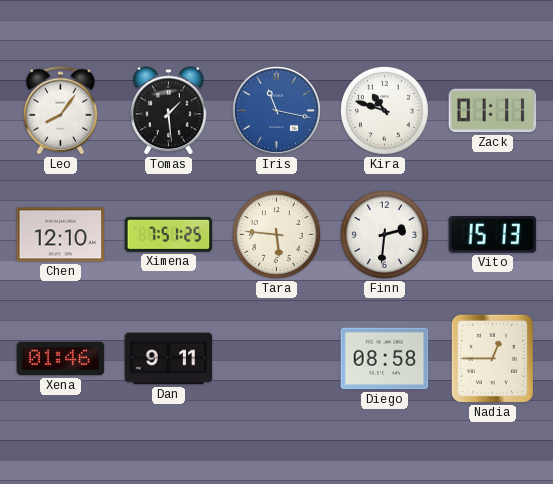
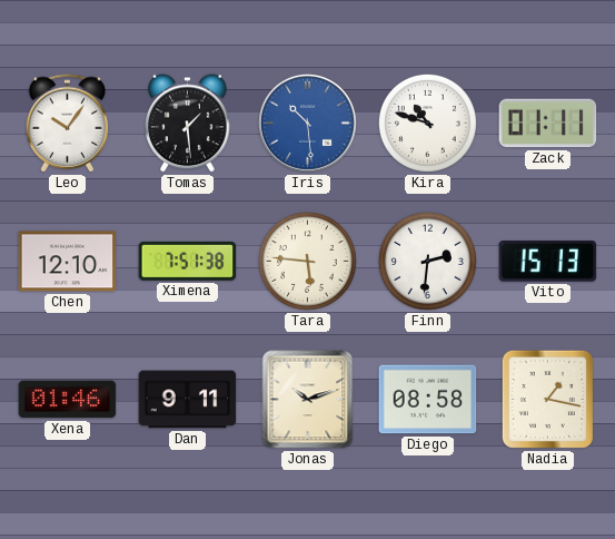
Leo: 8:06 -> 10:06
Iris: 11:17 -> 10:29
Ximena: 7:51:25 -> 7:51:38
Jonas: none -> 10:12
Nadia: 12:45 -> 1:17
